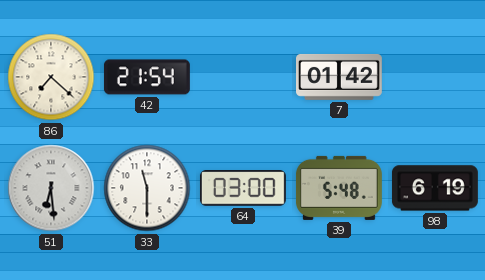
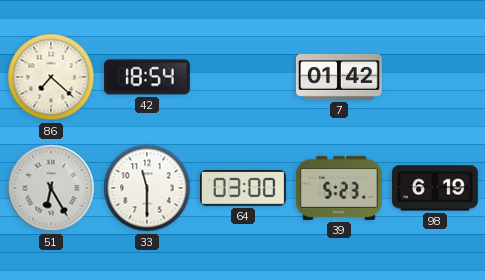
42: 21:54 -> 18:54
51: 6:29 -> 6:25
39: 5:48 -> 5:23
